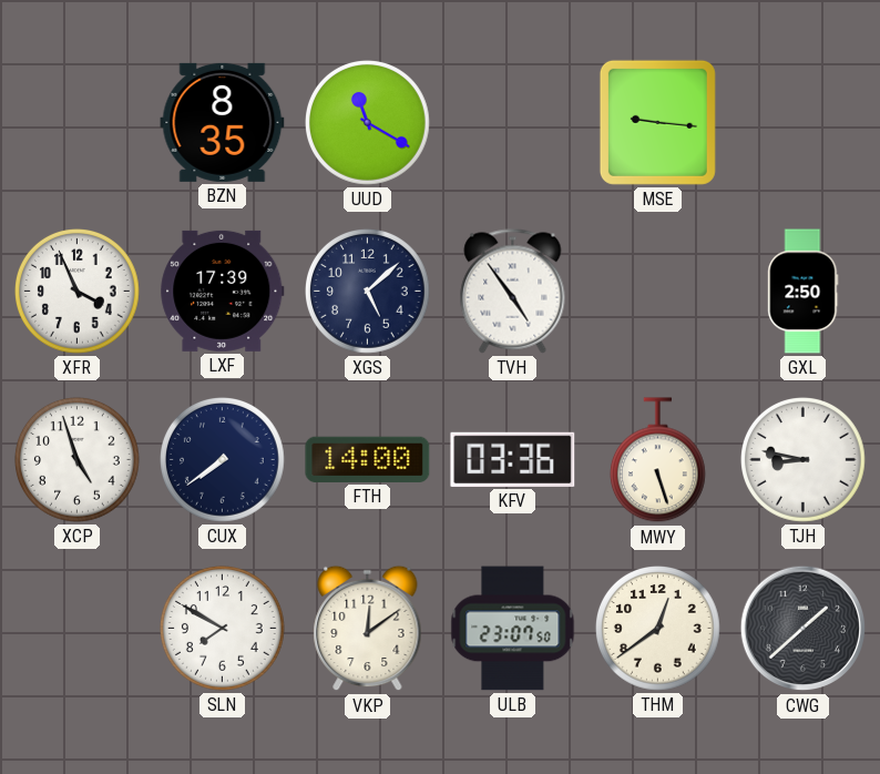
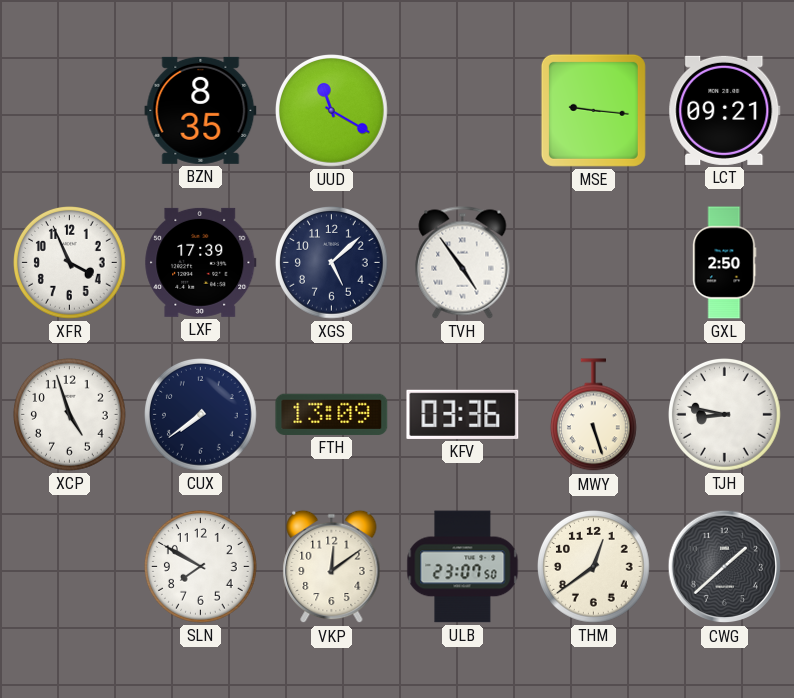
LCT: none -> 09:21
FTH: 14:00 -> 13:09
